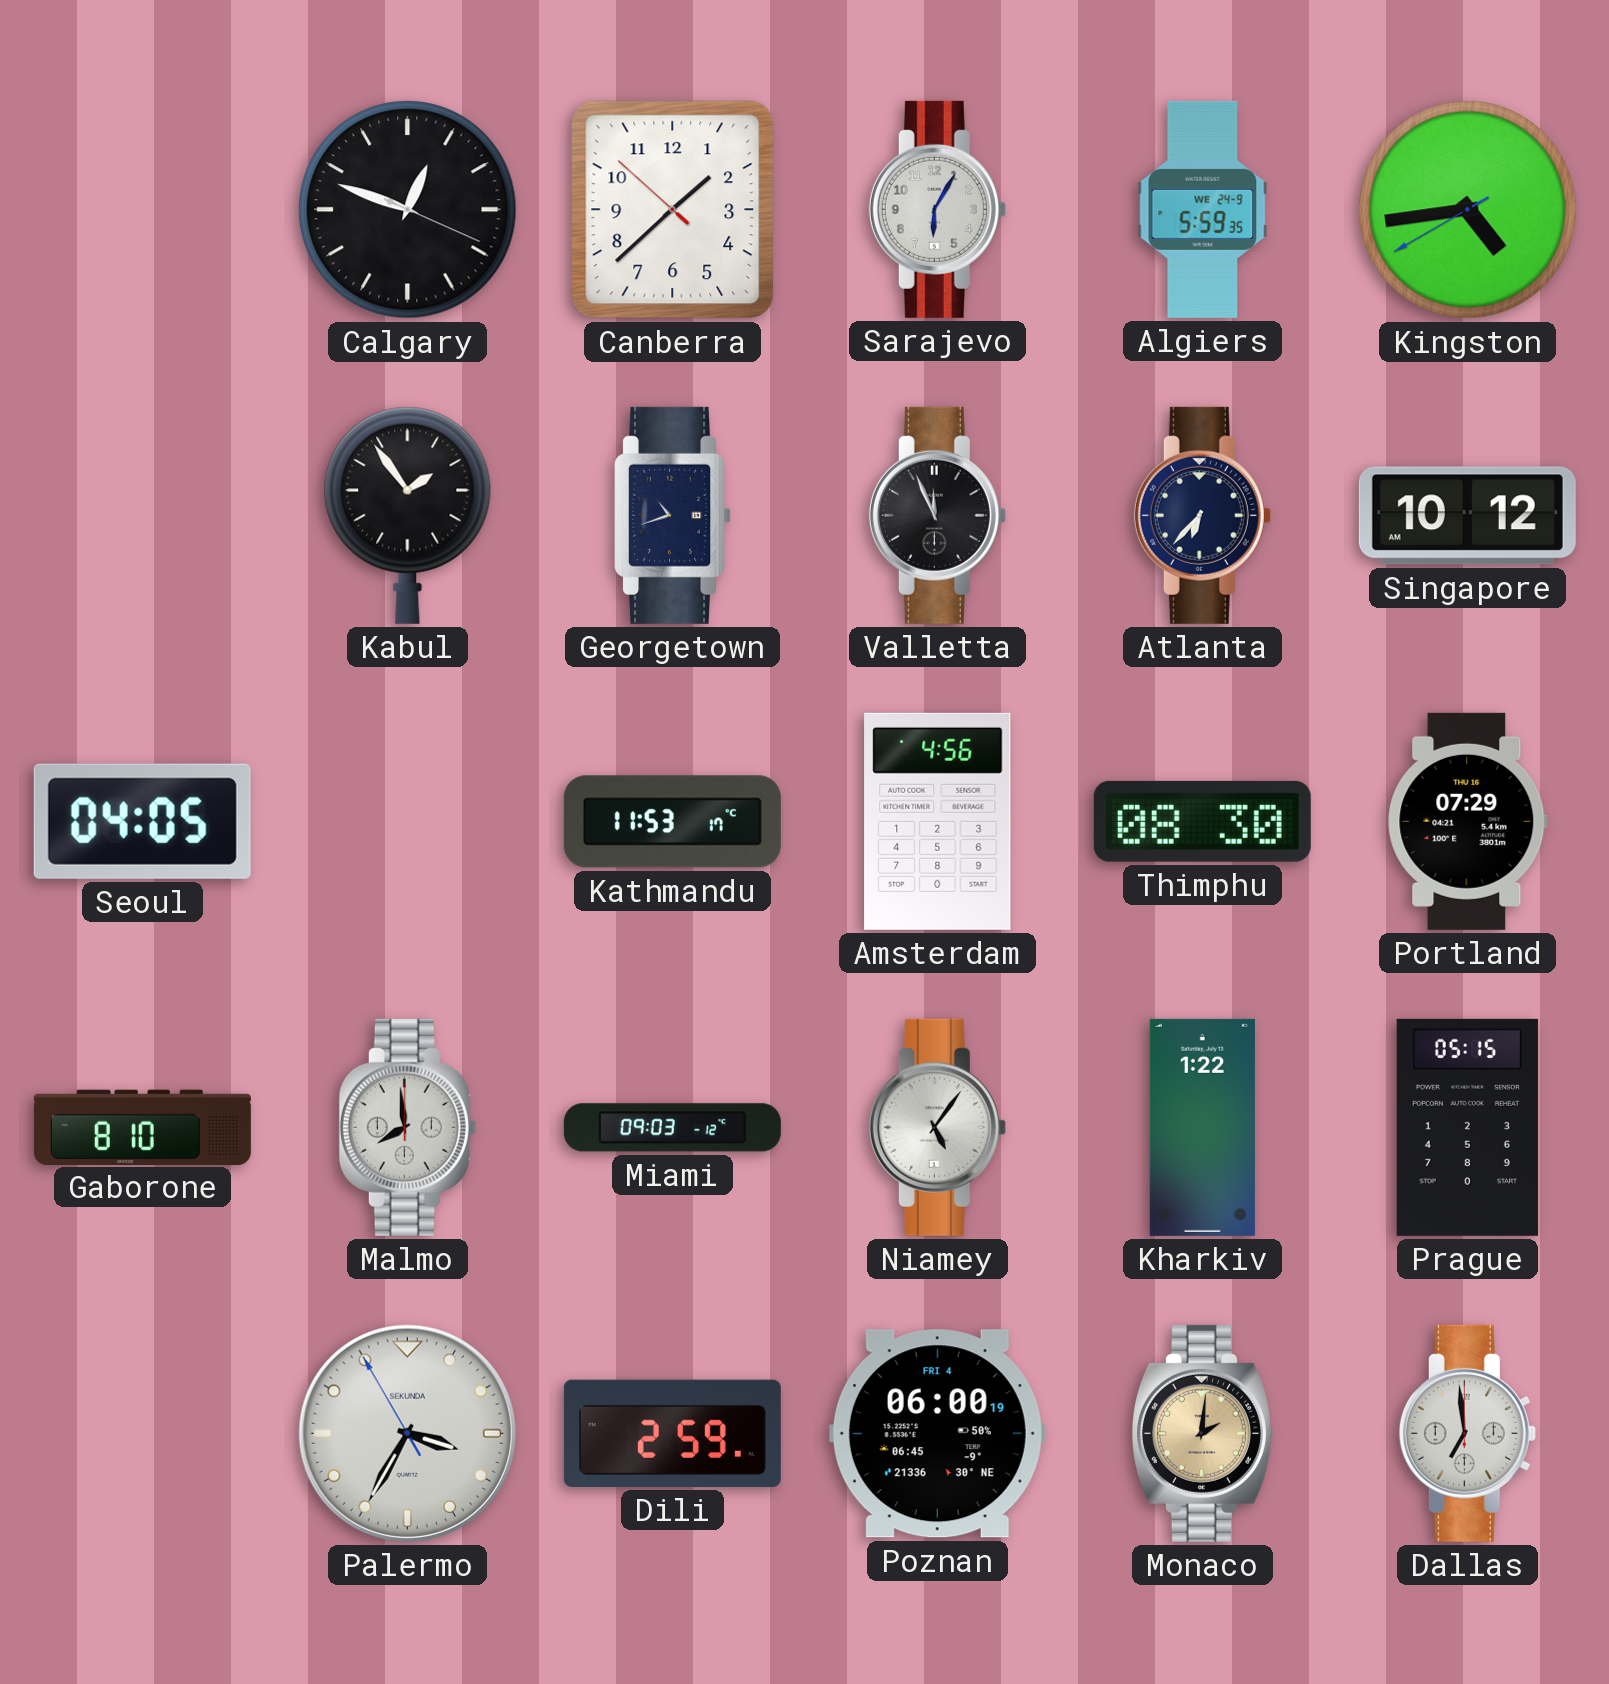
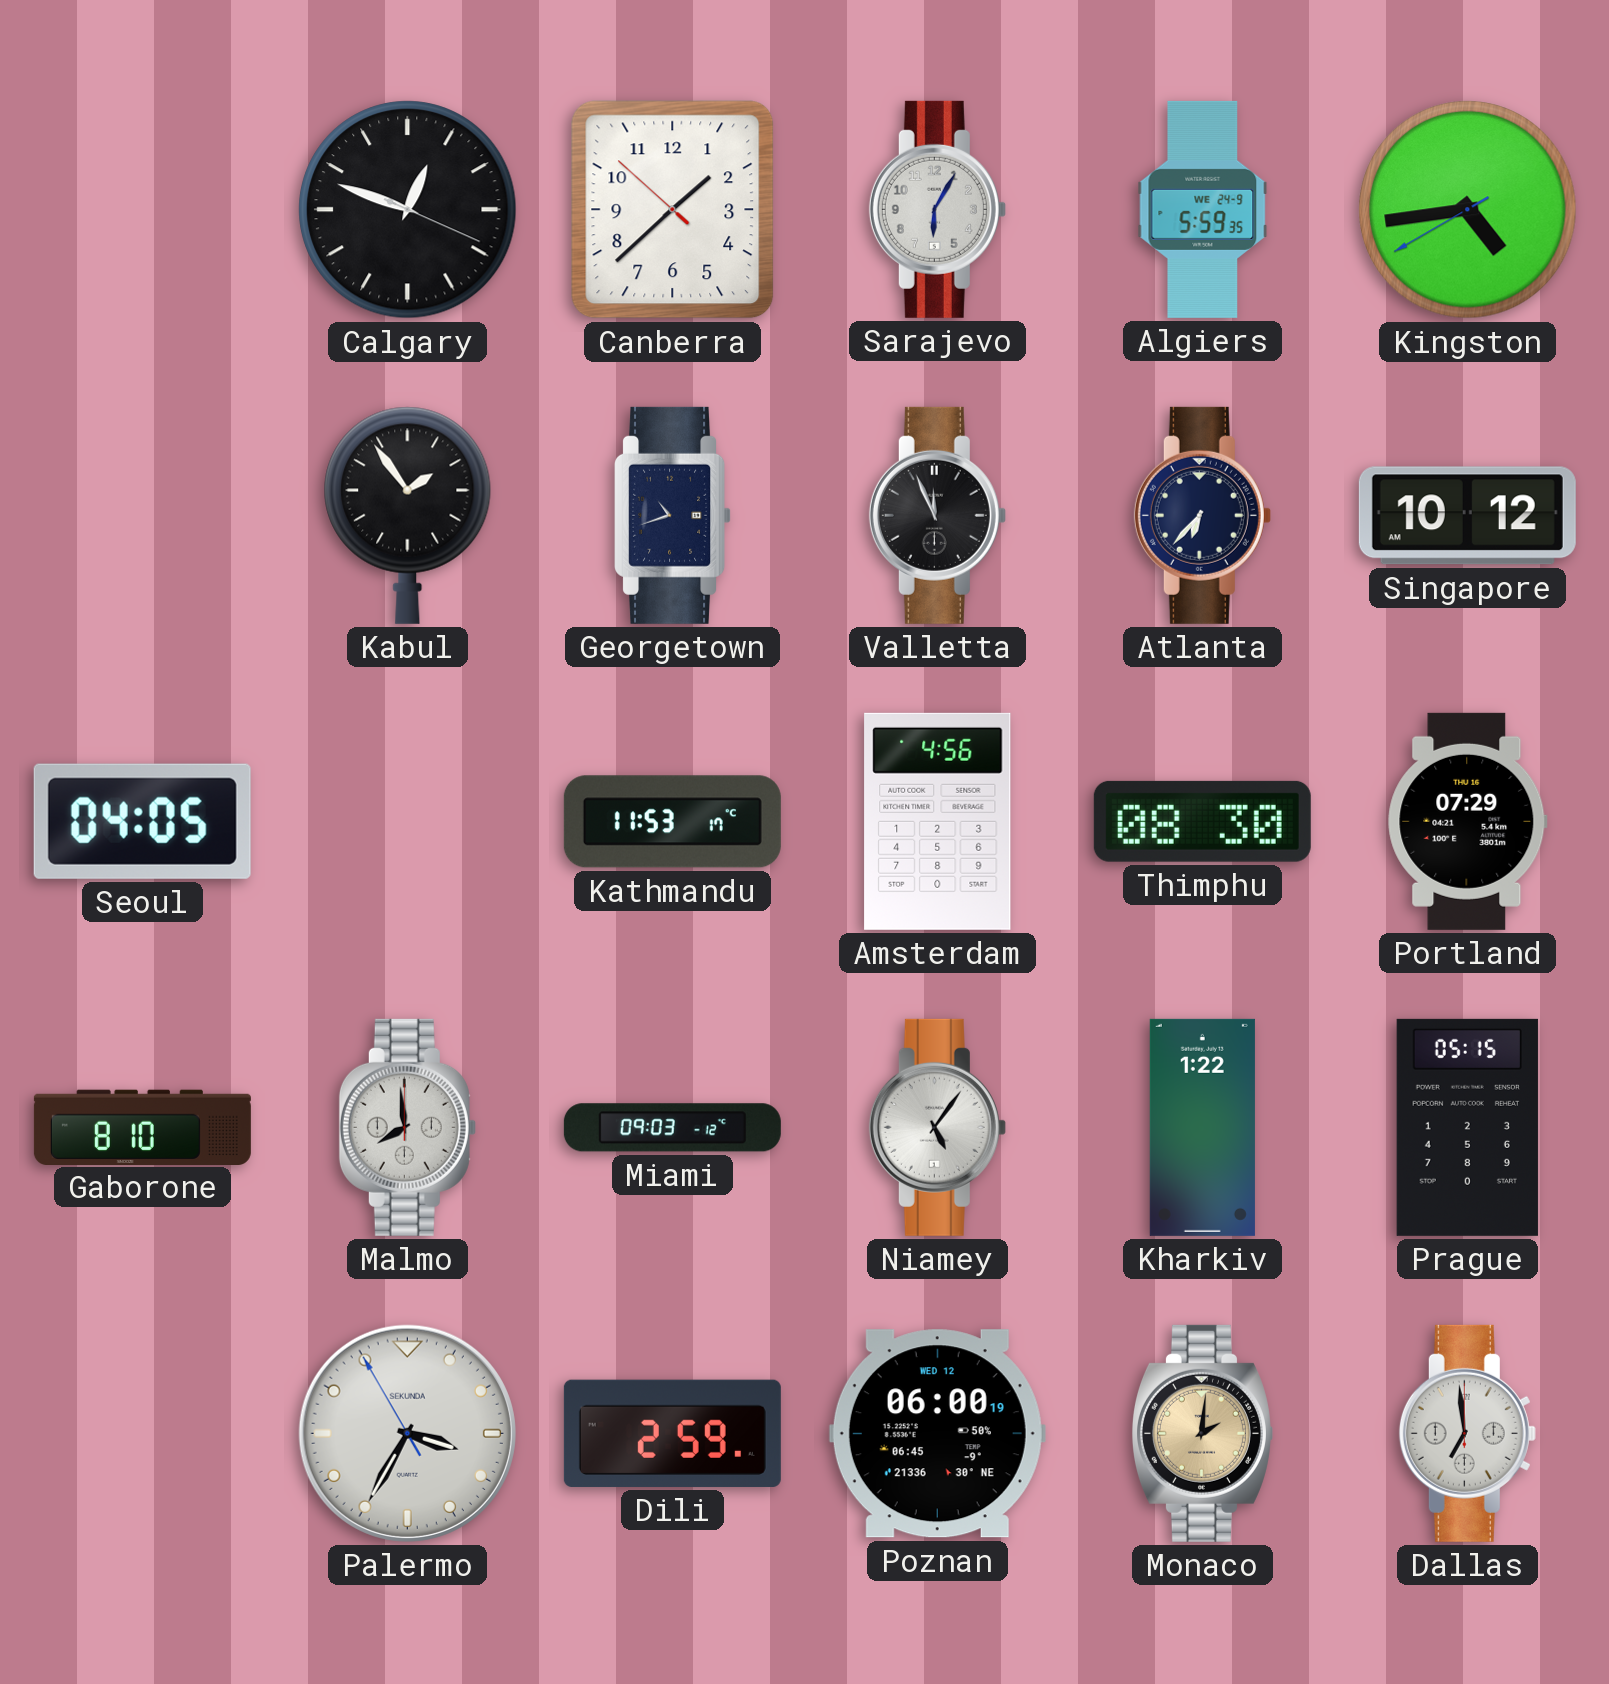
Poznan date: FRI 4 -> WED 12
